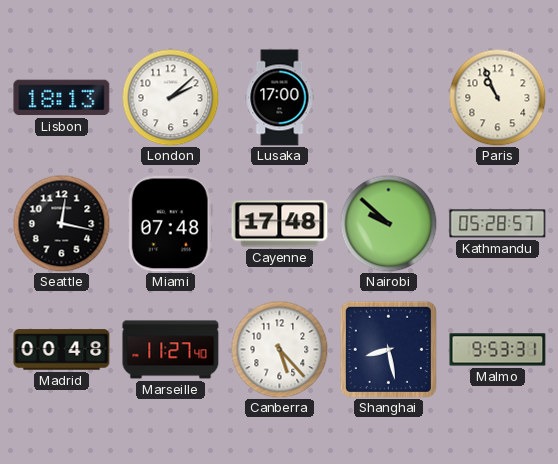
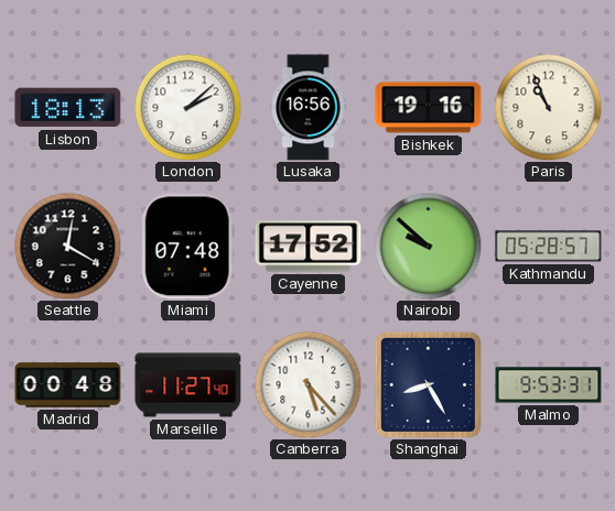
Lusaka: 17:00 -> 16:56
Bishkek: none -> 19:16
Seattle: 12:17 -> 12:20
Cayenne: 17:48 -> 17:52
Shanghai: 8:28 -> 8:25
